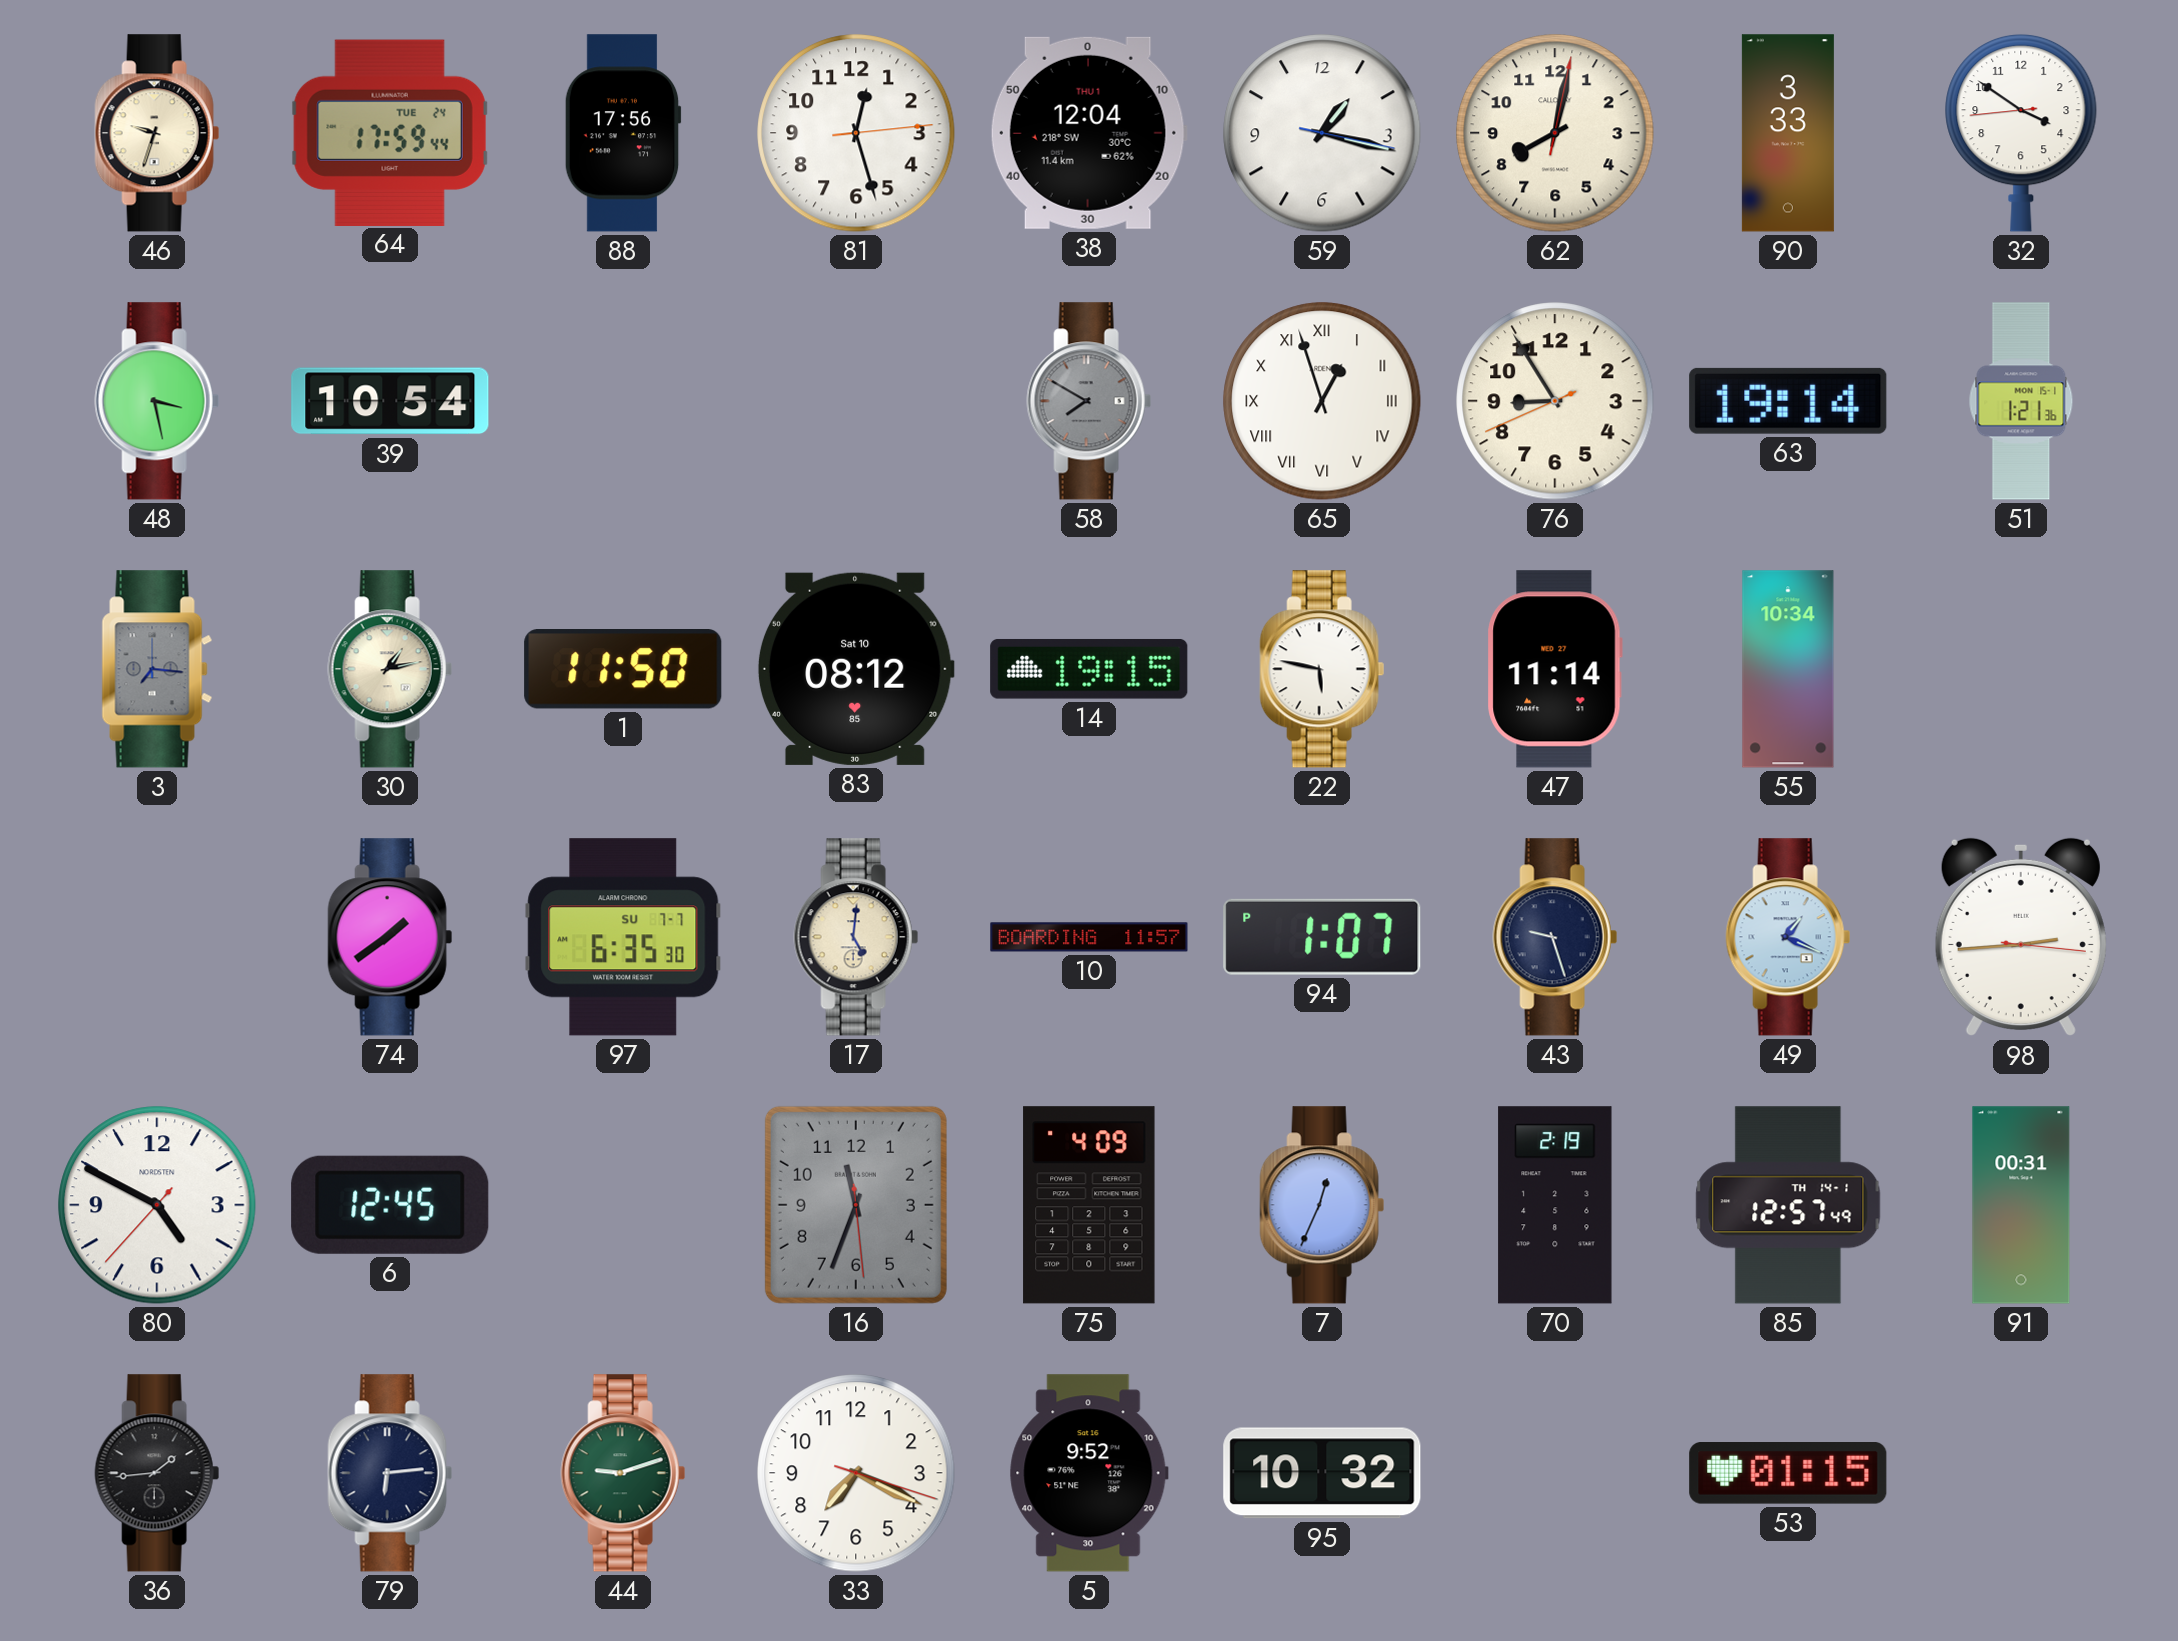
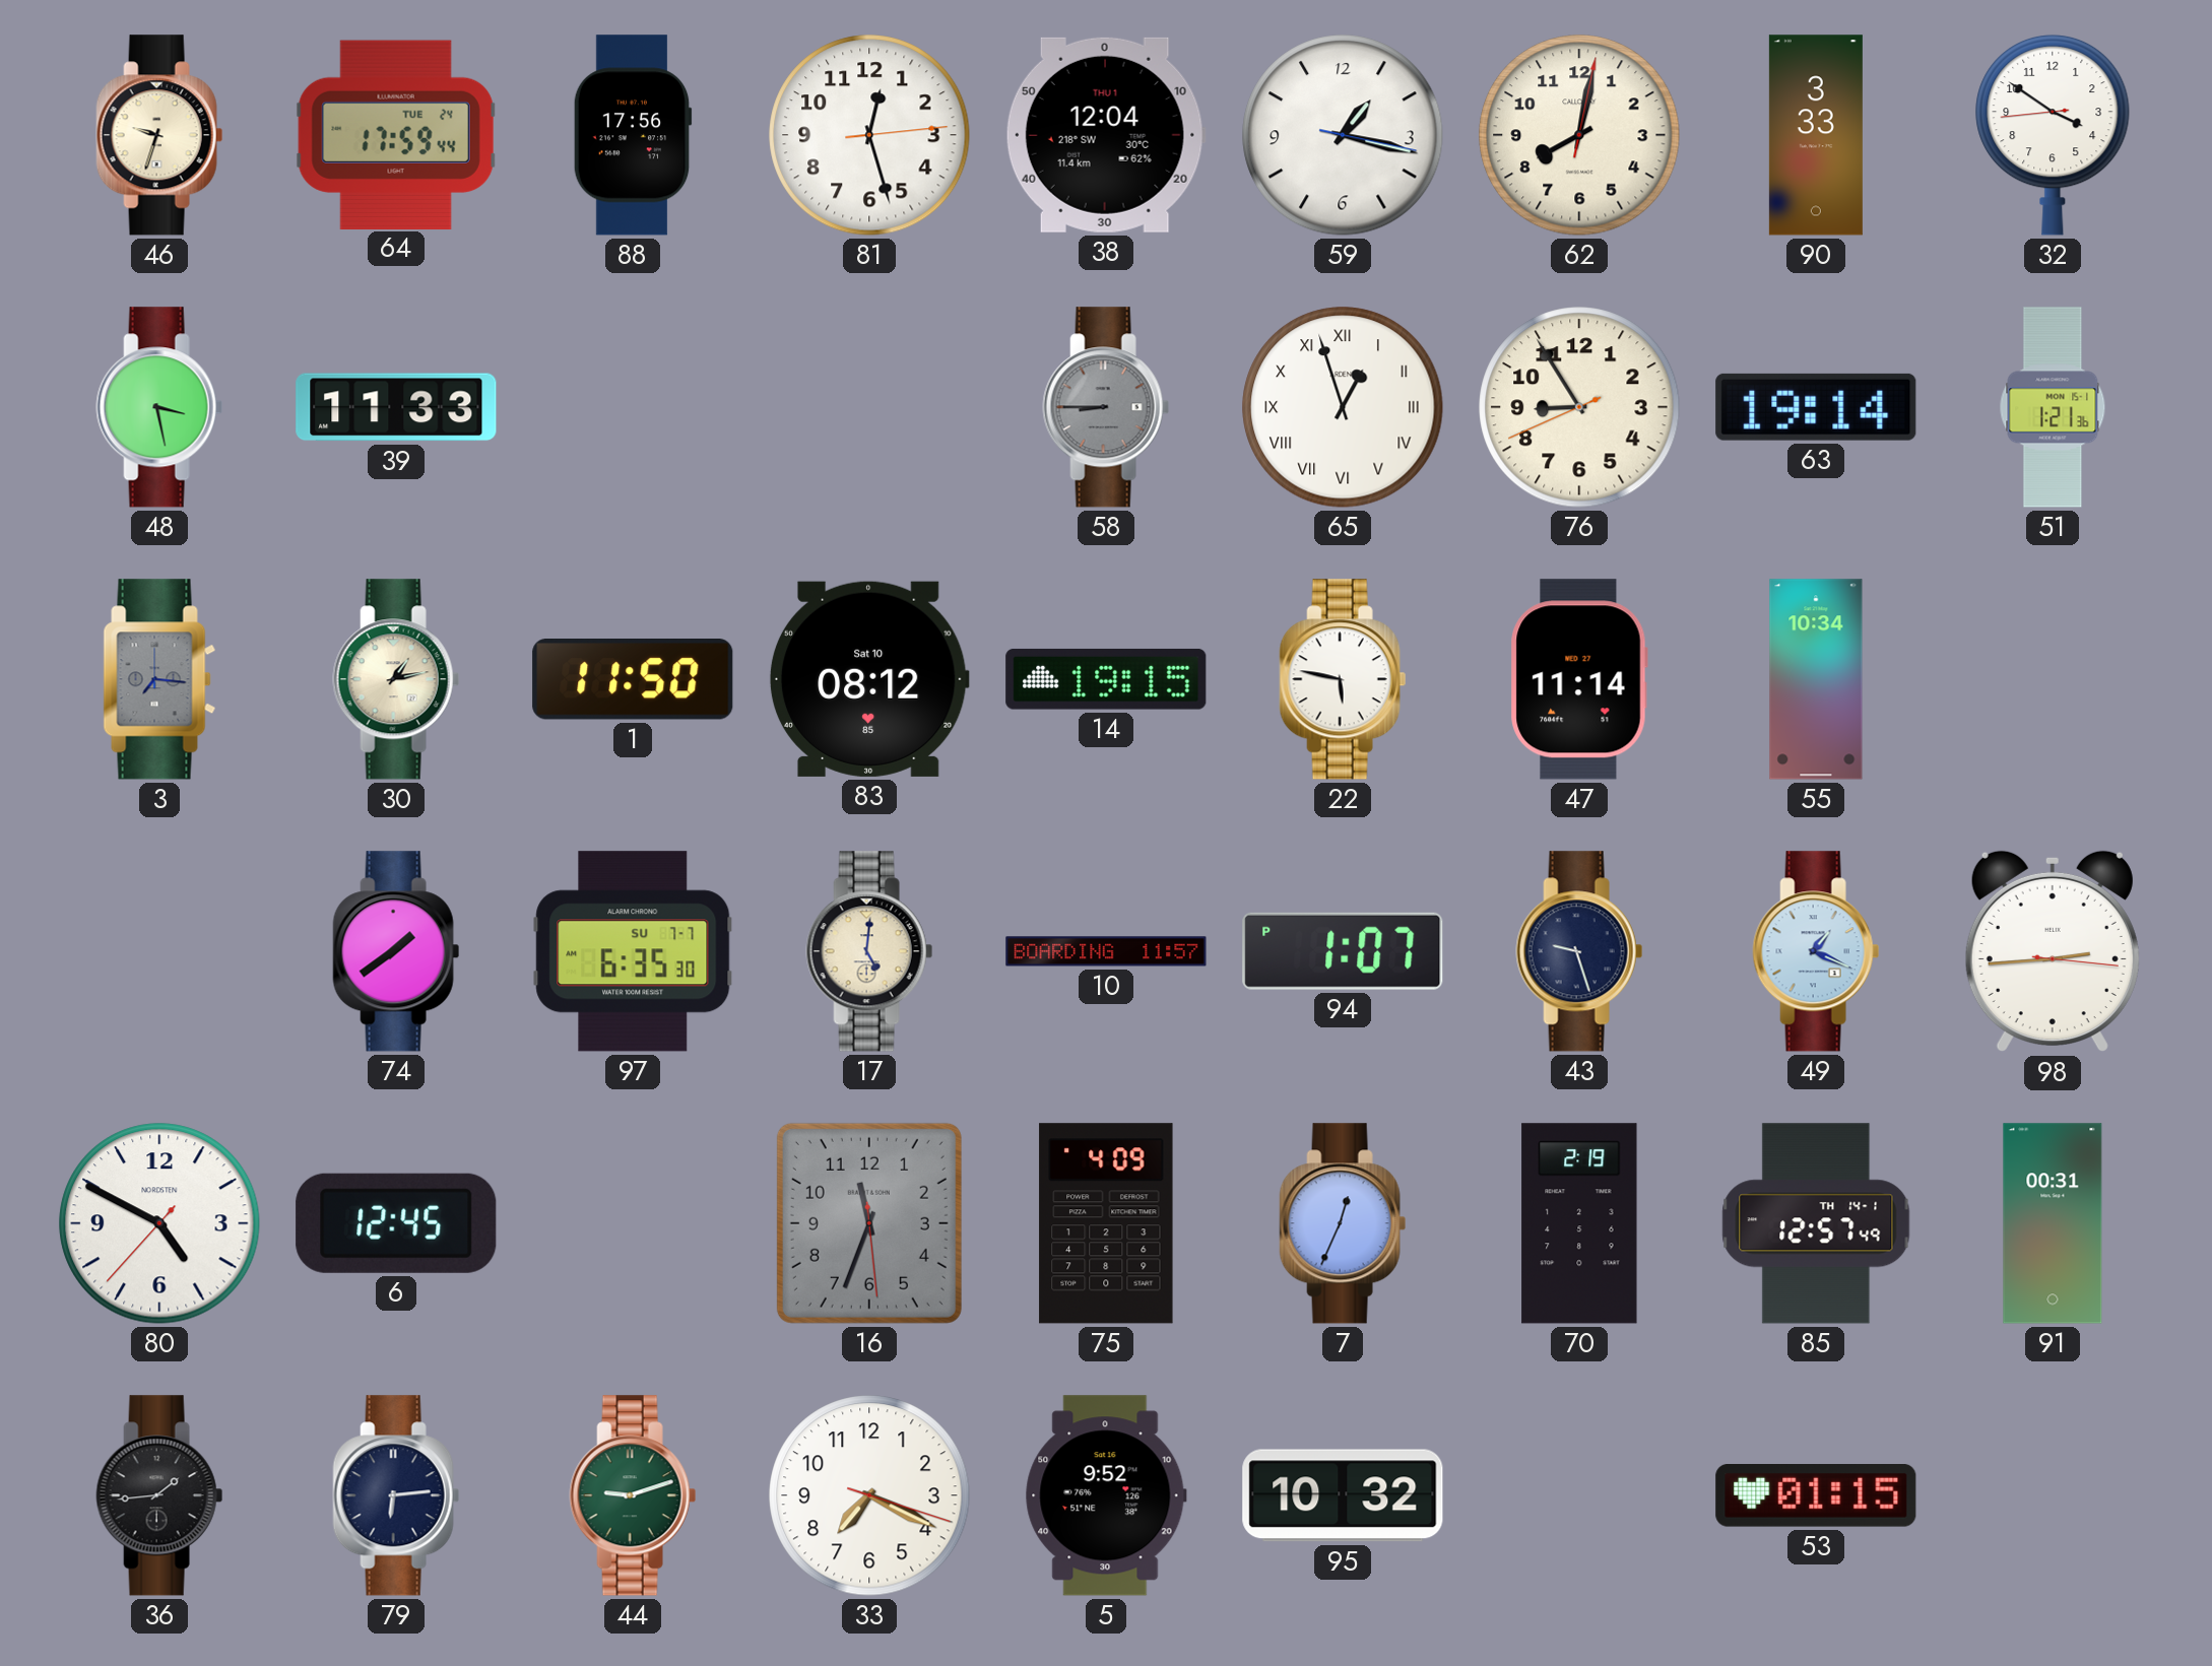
39: 10:54 -> 11:33
58: 7:50 -> 8:45
